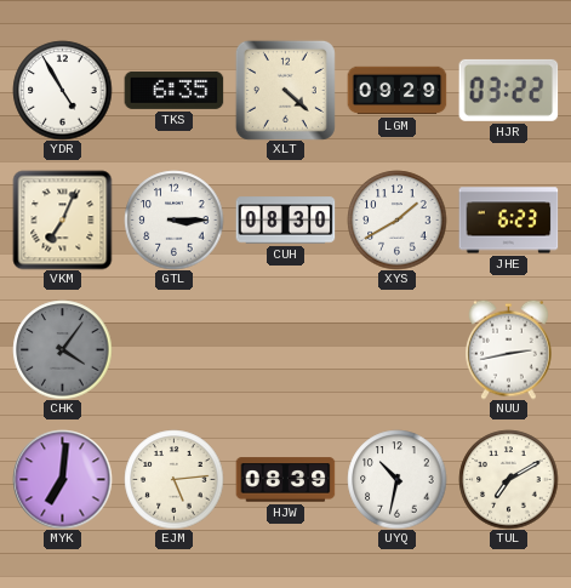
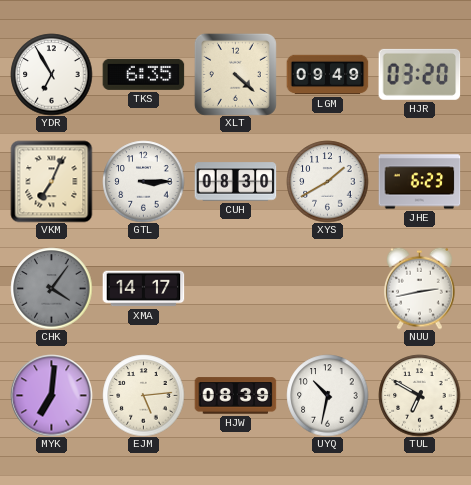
YDR: 4:55 -> 6:55
LGM: 09:29 -> 09:49
HJR: 03:22 -> 03:20
XMA: none -> 14:17
TUL: 7:10 -> 6:50
